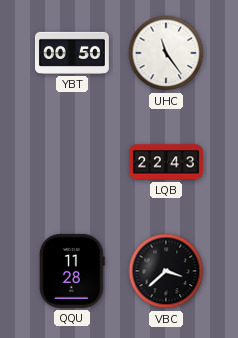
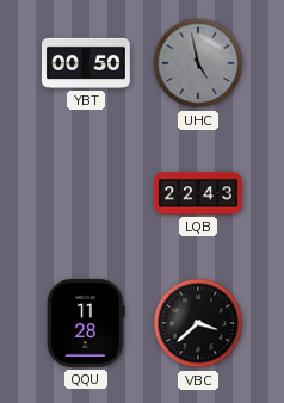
UHC: 11:24 -> 4:58
UHC dial: white -> grey
